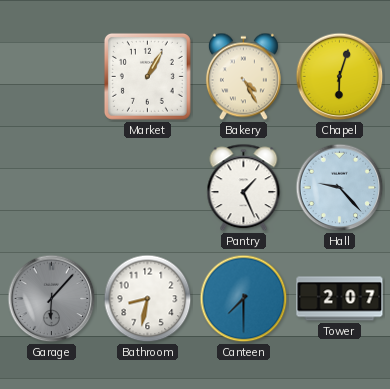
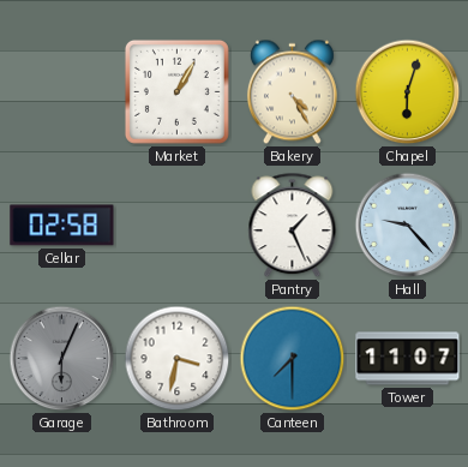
Cellar: none -> 02:58
Garage: 6:07 -> 6:04
Bathroom: 8:32 -> 3:32
Tower: 2:07 -> 11:07
